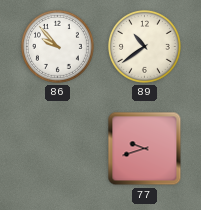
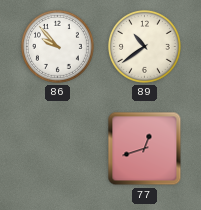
77: 9:42 -> 12:42
